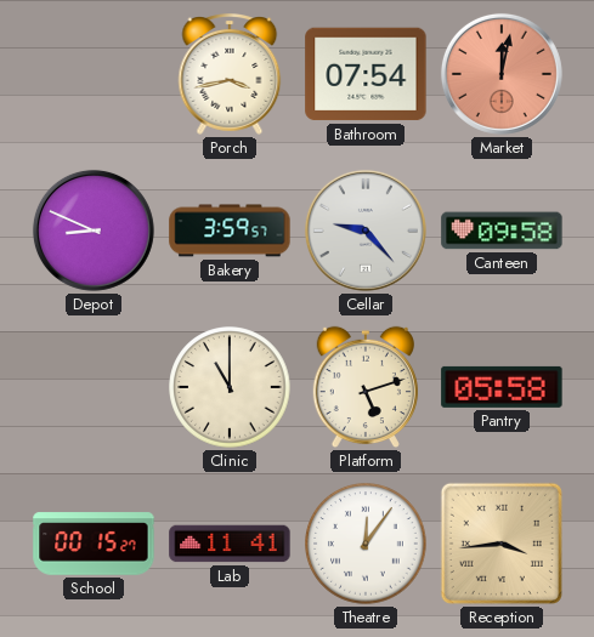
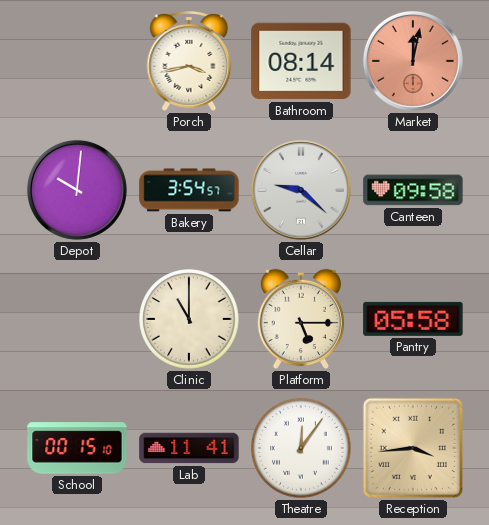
Bathroom: 07:54 -> 08:14
Depot: 8:49 -> 10:01
Bakery: 3:59 -> 3:54
Cellar: 9:23 -> 9:22
Platform: 5:12 -> 5:15
School: 00:15:27 -> 00:15:10
